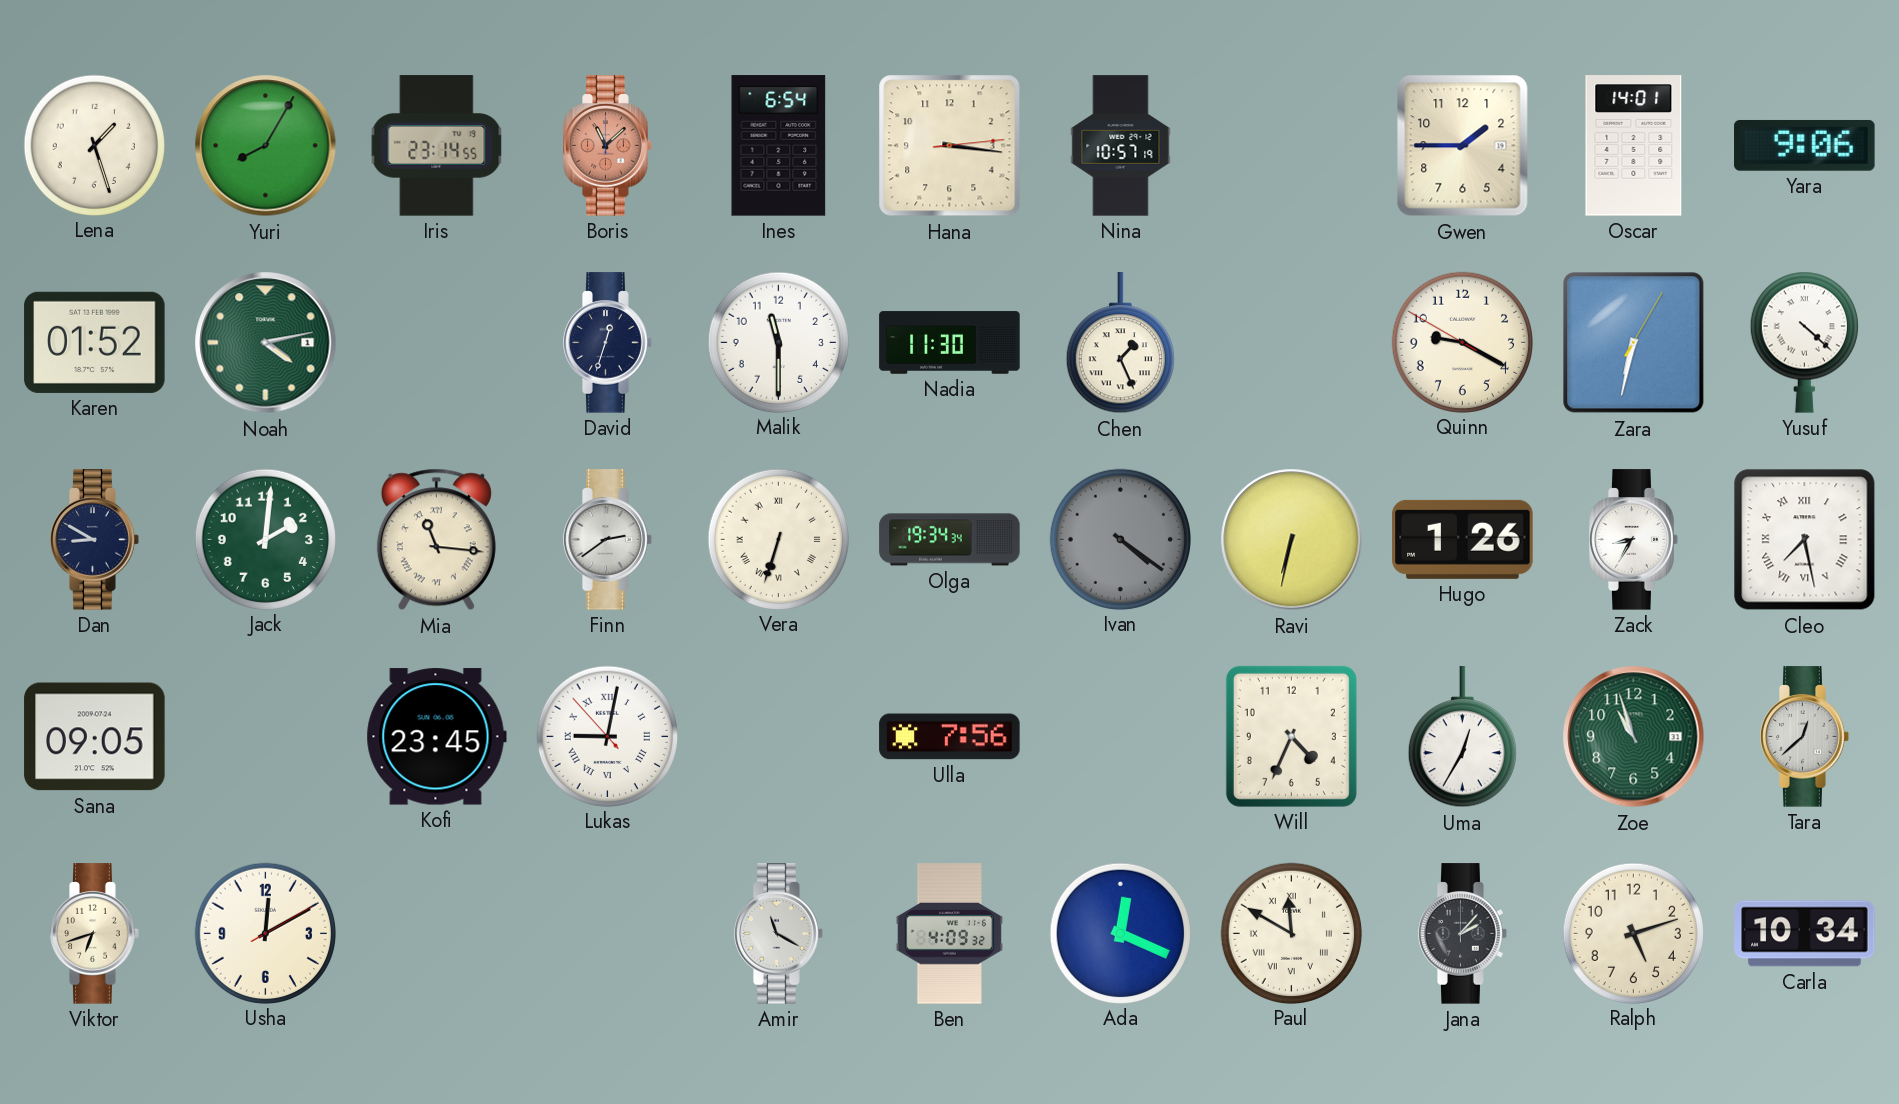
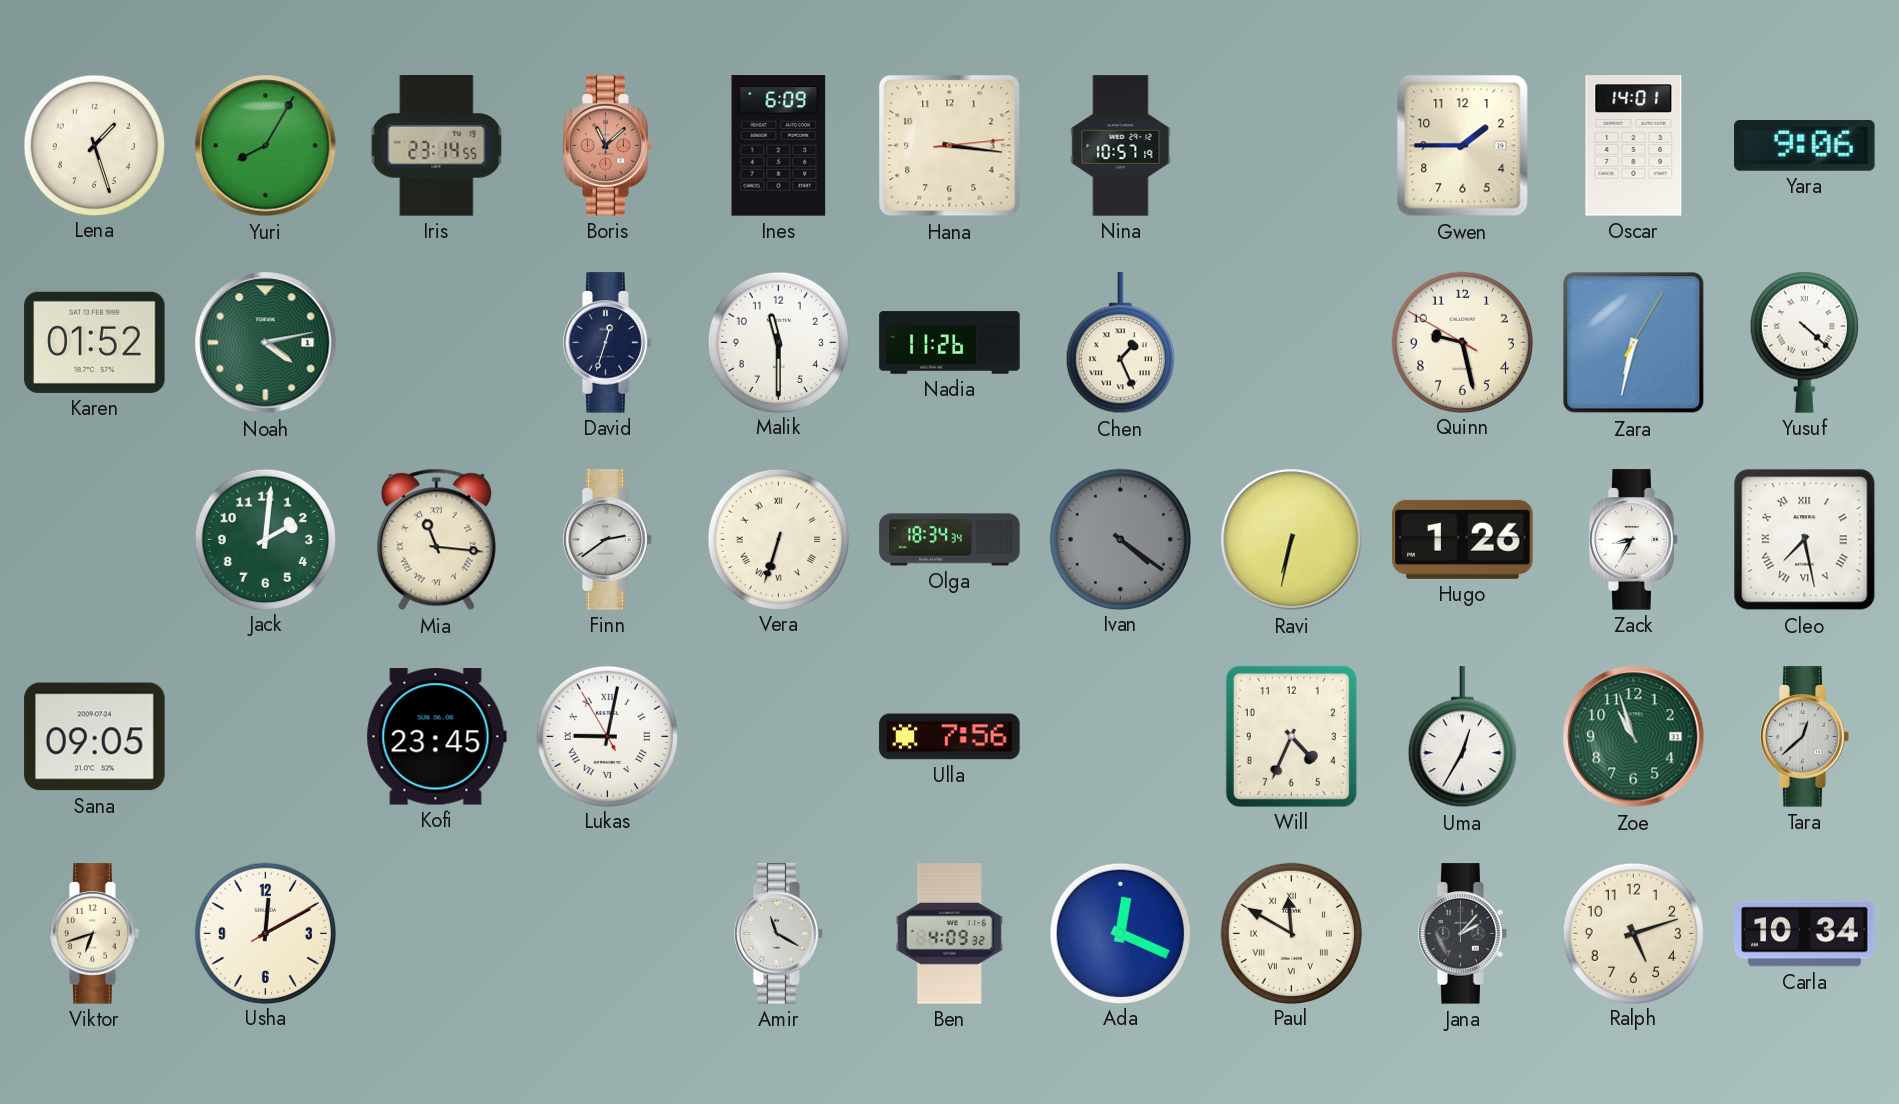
Ines: 6:54 -> 6:09
Nadia: 11:30 -> 11:26
Quinn: 9:19 -> 9:27
Dan: 8:50 -> none
Olga: 19:34 -> 18:34
Lukas: 9:01:53 -> 9:01:55
